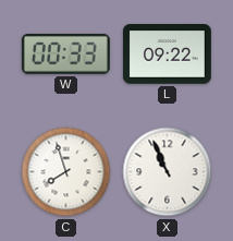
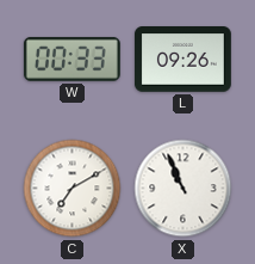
L: 09:22 -> 09:26
C: 7:57 -> 7:10
